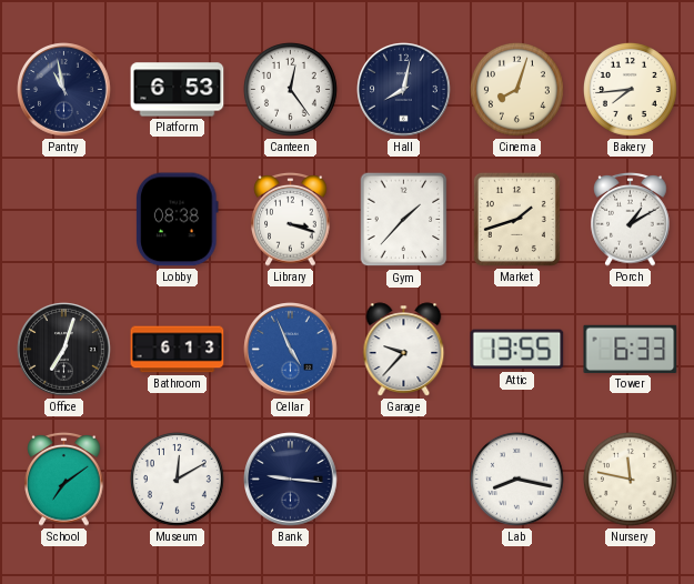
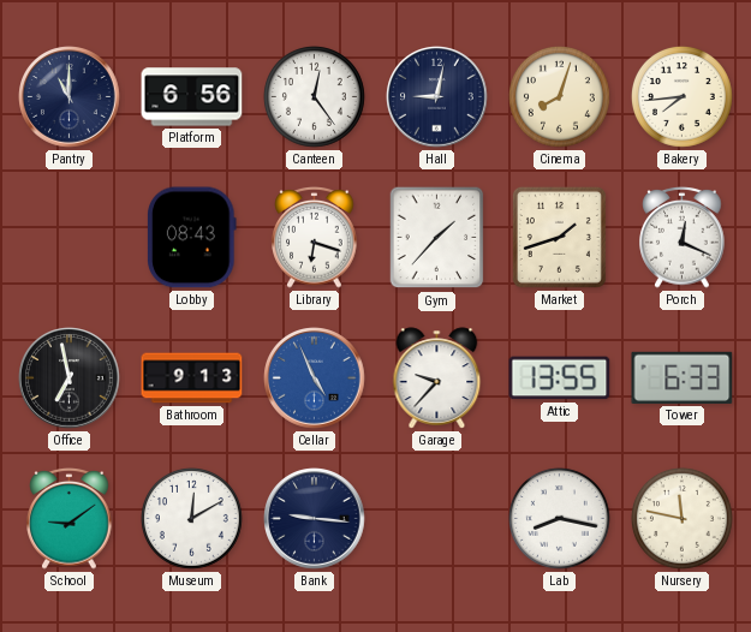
Pantry: 10:58 -> 11:00
Platform: 6:53 -> 6:56
Hall: 8:02 -> 9:02
Lobby: 08:38 -> 08:43
Library: 3:18 -> 6:18
Porch: 1:10 -> 12:19
Office: 7:03 -> 6:58
Bathroom: 6:13 -> 9:13
School: 7:09 -> 9:09
